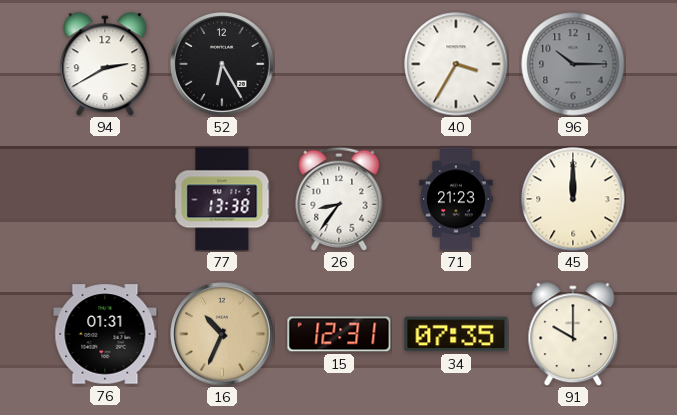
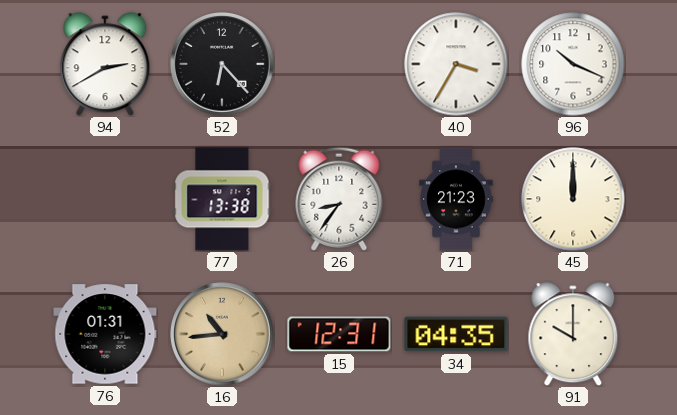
52: 6:25 -> 6:23
96: 10:15 -> 10:19
96 dial: grey -> white
16: 10:34 -> 10:44
34: 07:35 -> 04:35
